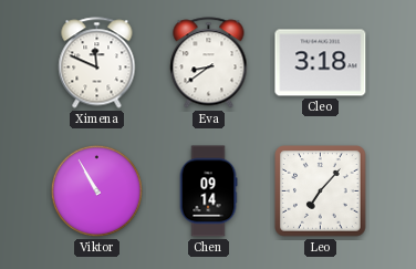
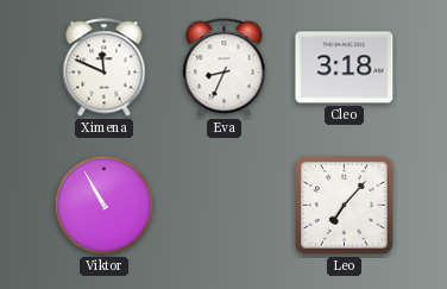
Eva: 8:39 -> 8:34
Chen: 09:14 -> none
